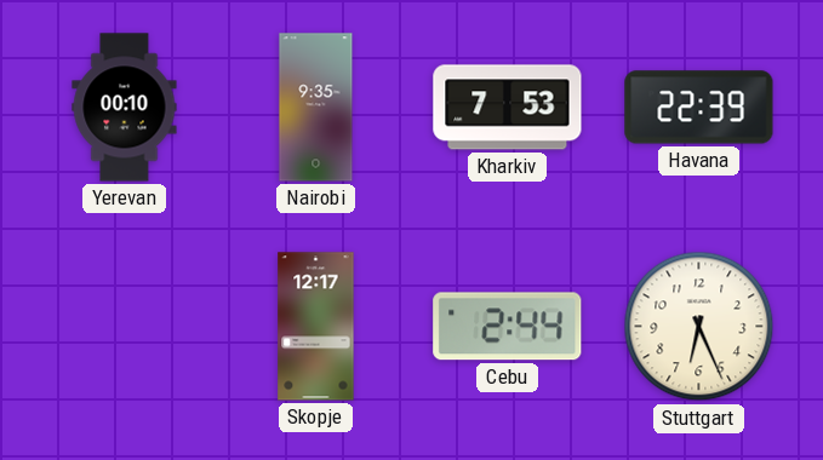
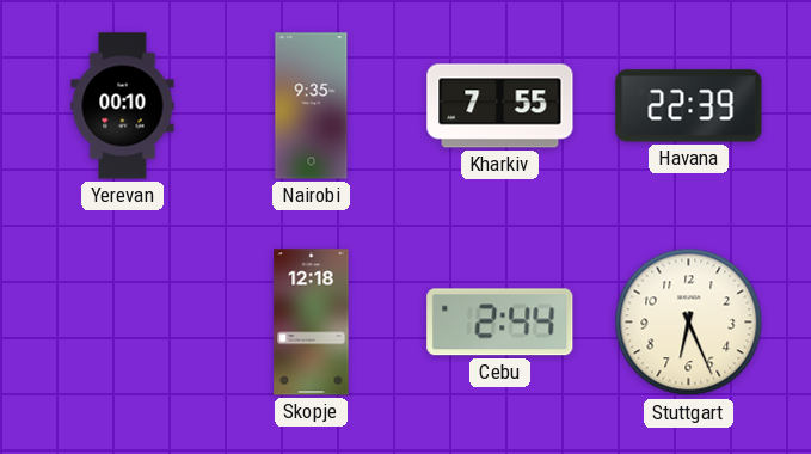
Kharkiv: 7:53 -> 7:55
Skopje: 12:17 -> 12:18
